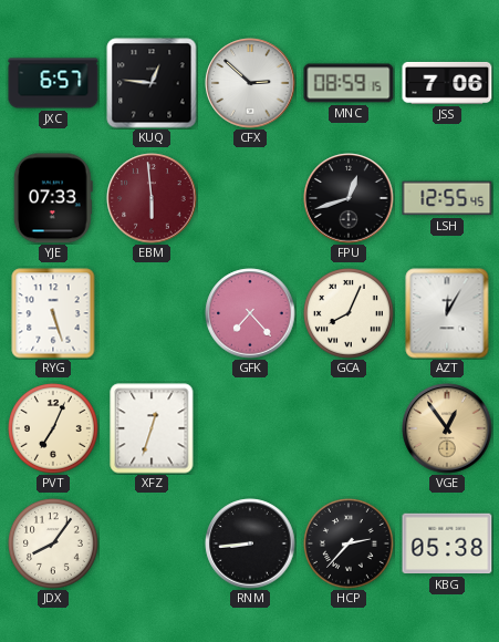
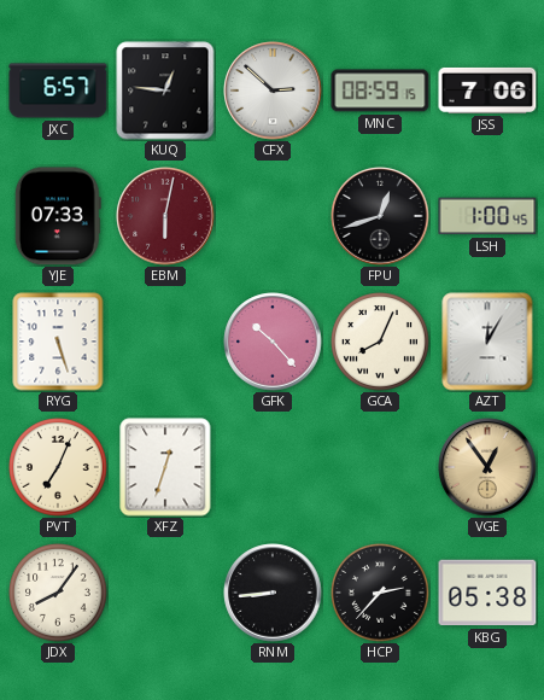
EBM: 5:59 -> 6:02
LSH: 12:55 -> 1:00
GFK: 7:23 -> 10:23
